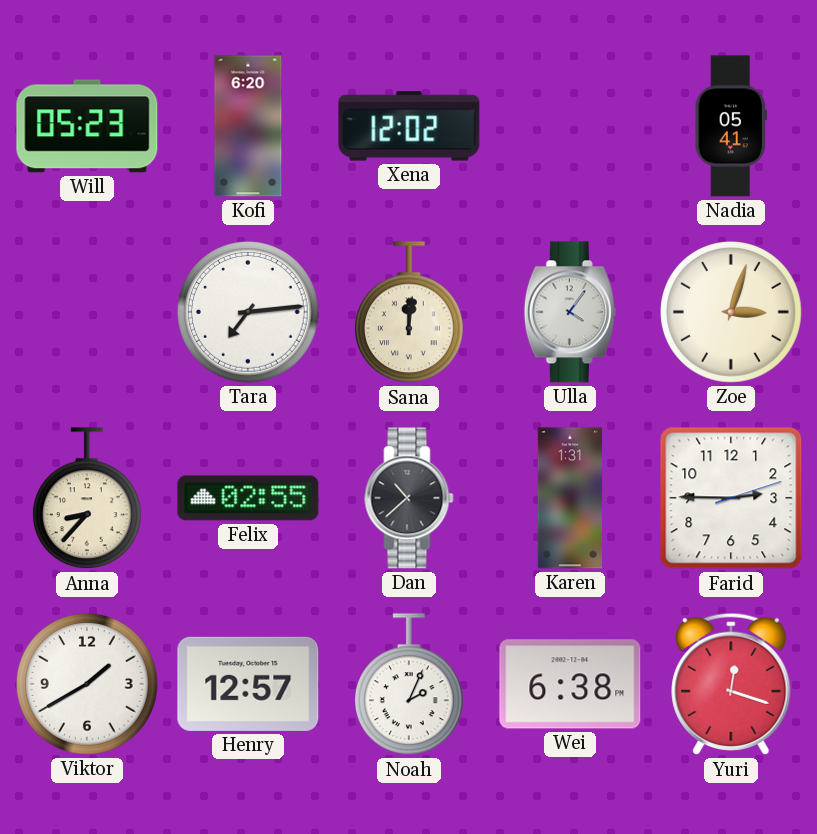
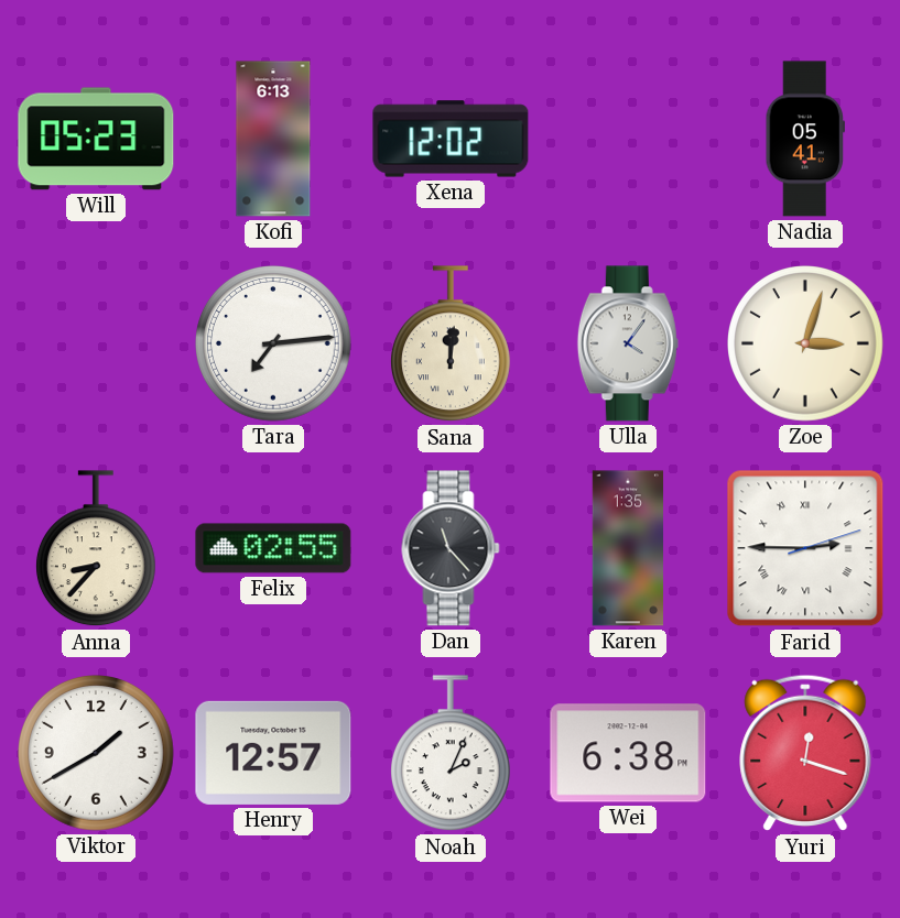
Kofi: 6:20 -> 6:13
Dan: 10:38 -> 11:23
Karen: 1:31 -> 1:35
Farid numerals: Arabic -> Roman
